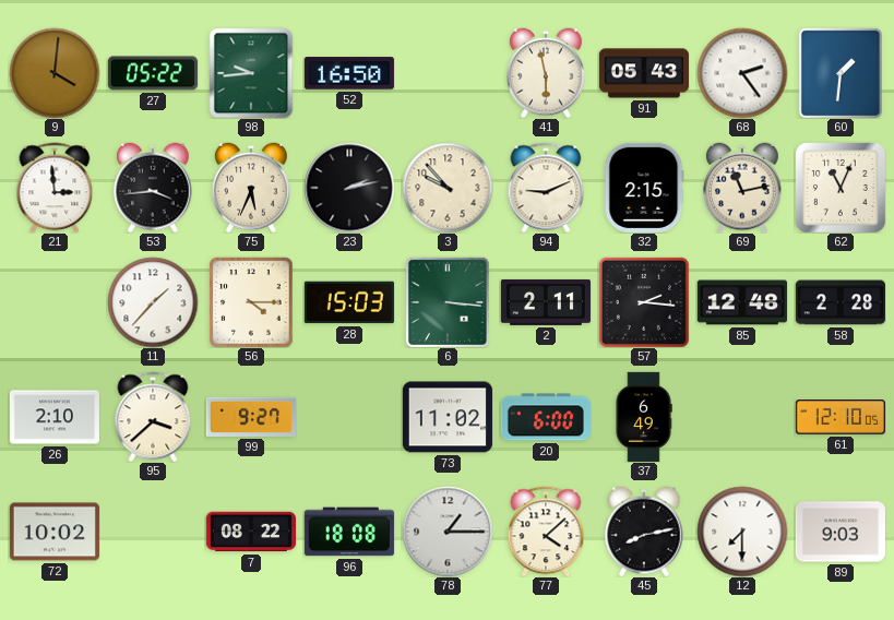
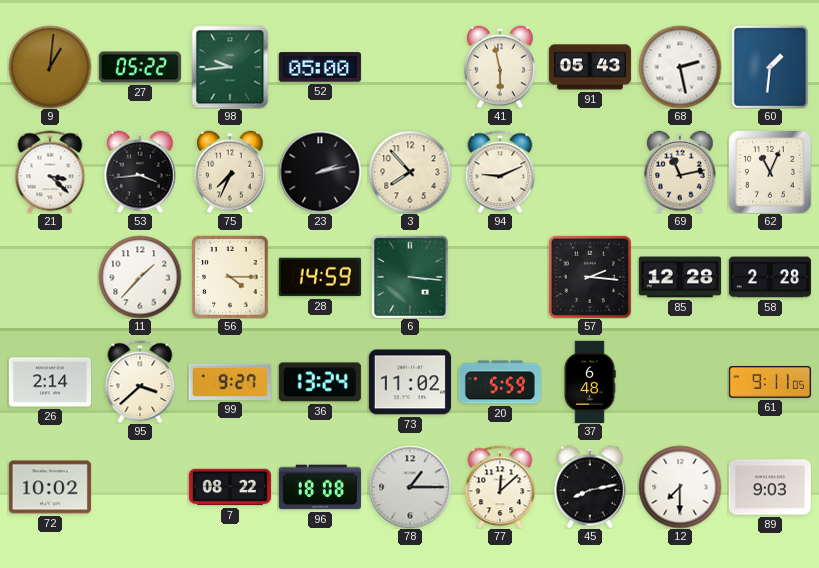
9: 4:01 -> 1:01
52: 16:50 -> 05:00
68: 2:24 -> 2:28
21: 2:59 -> 3:22
75: 5:34 -> 7:34
3: 9:53 -> 7:53
32: 2:15 -> none
28: 15:03 -> 14:59
2: 2:11 -> none
85: 12:48 -> 12:28
26: 2:10 -> 2:14
36: none -> 13:24
20: 6:00 -> 5:59
37: 6:49 -> 6:48
61: 12:10 -> 9:11
77: 4:08 -> 12:08
